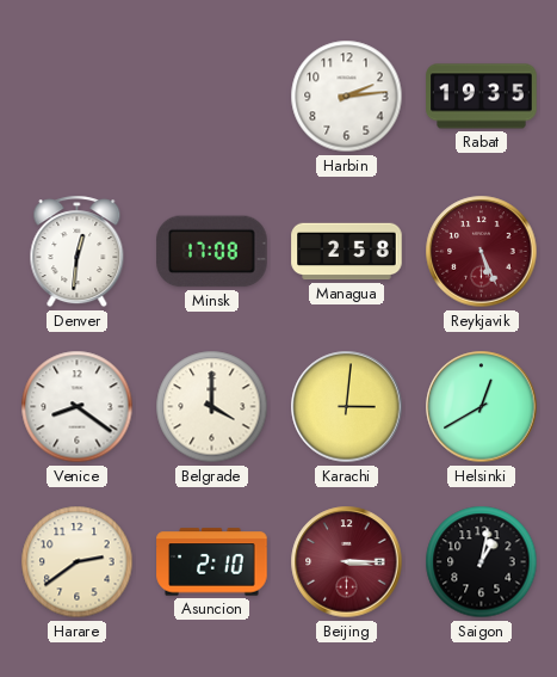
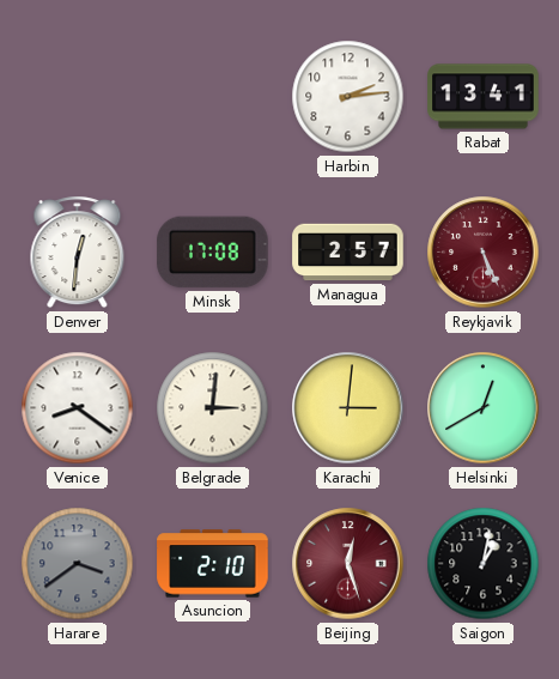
Rabat: 19:35 -> 13:41
Managua: 2:58 -> 2:57
Belgrade: 4:00 -> 3:01
Harare: 2:39 -> 3:39
Harare dial: cream -> grey
Beijing: 3:15 -> 12:27
